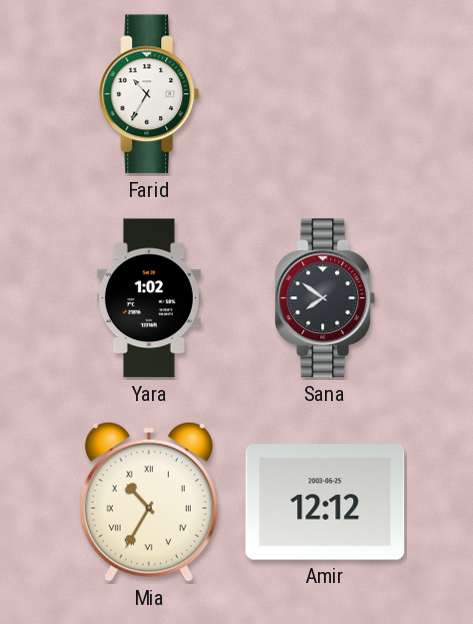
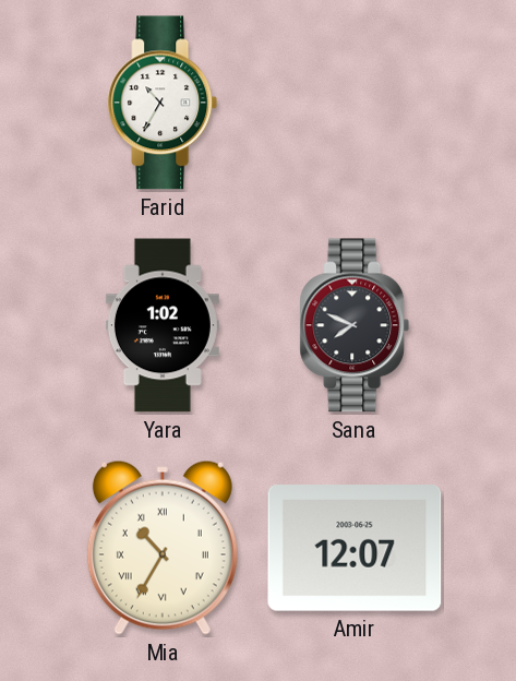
Sana: 7:51 -> 7:49
Amir: 12:12 -> 12:07
